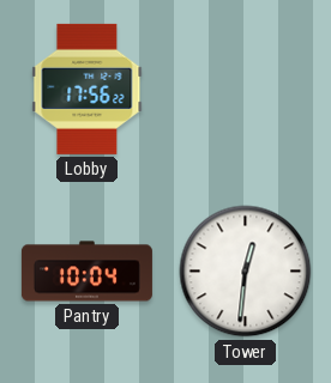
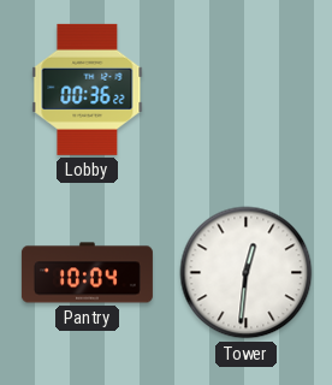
Lobby: 17:56 -> 00:36
